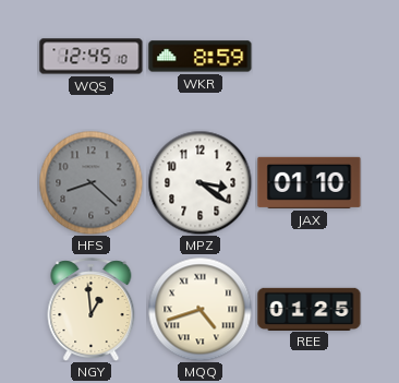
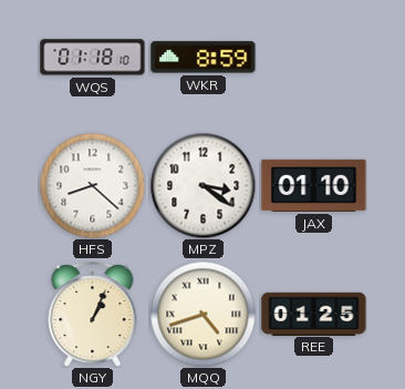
WQS: 12:45 -> 01:18
HFS dial: grey -> white
NGY: 12:59 -> 1:04
